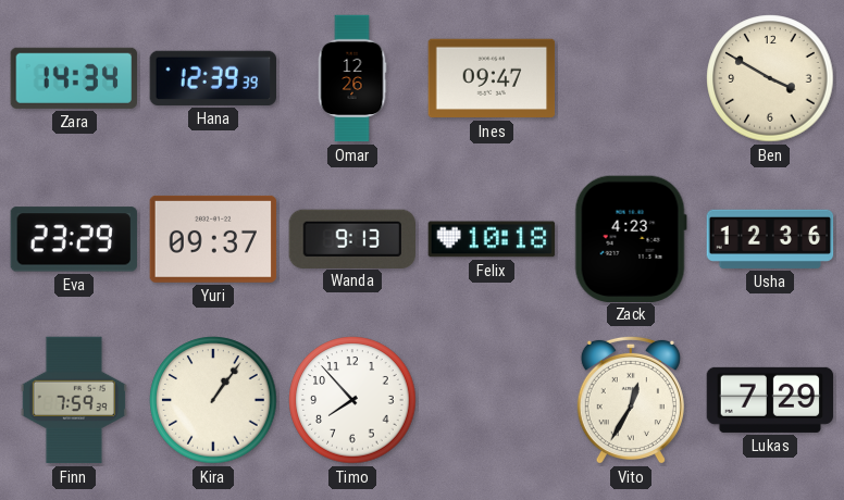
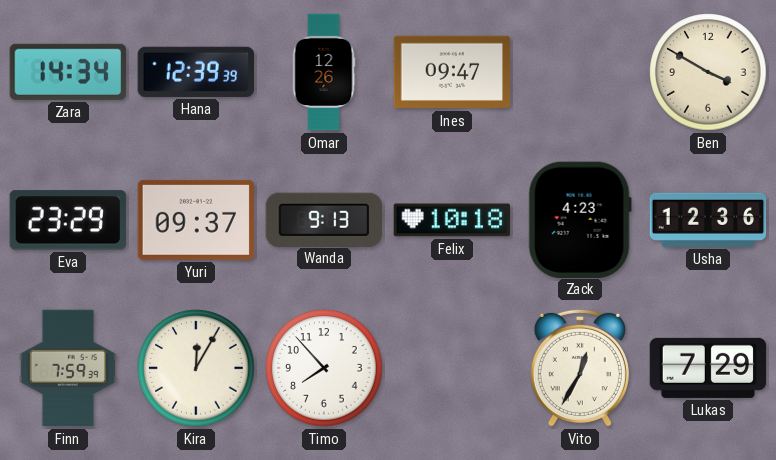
Kira: 1:06 -> 12:05
